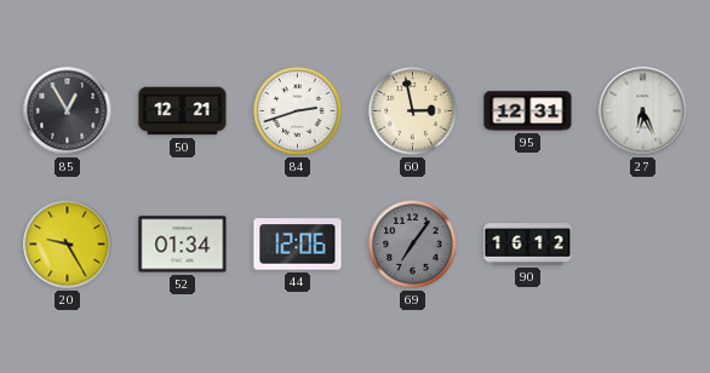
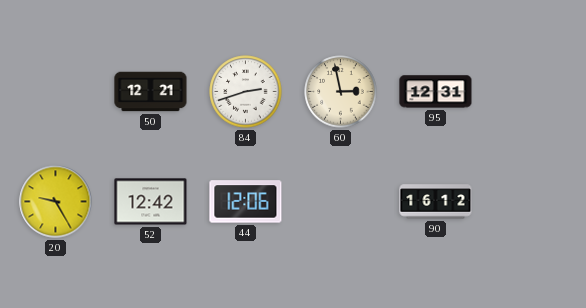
85: 12:55 -> none
27: 6:26 -> none
52: 01:34 -> 12:42
69: 7:06 -> none
